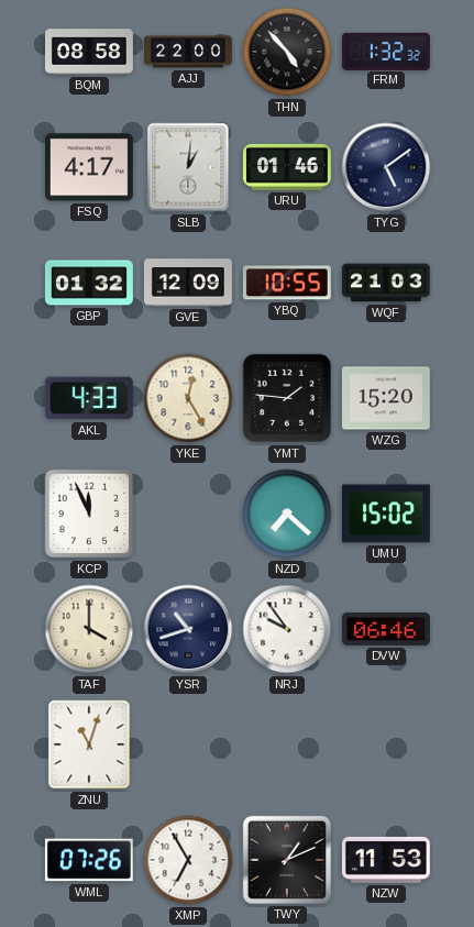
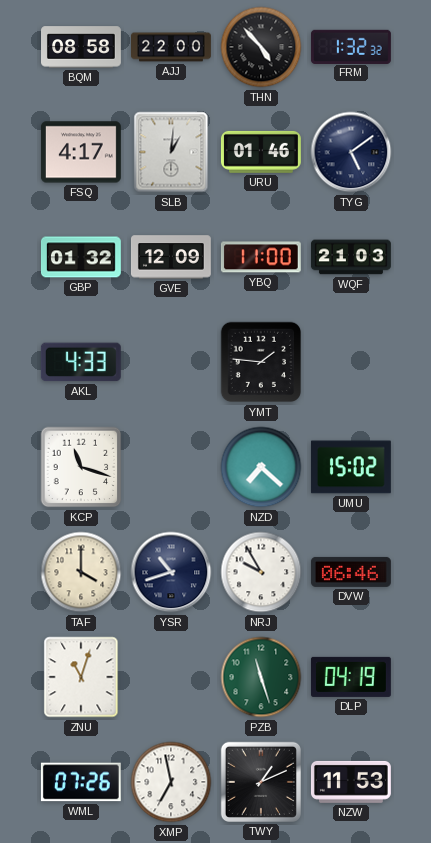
YBQ: 10:55 -> 11:00
YKE: 12:25 -> none
WZG: 15:20 -> none
KCP: 11:56 -> 11:18
NRJ: 9:54 -> 9:55
PZB: none -> 11:27
DLP: none -> 04:19
XMP: 6:55 -> 6:58
